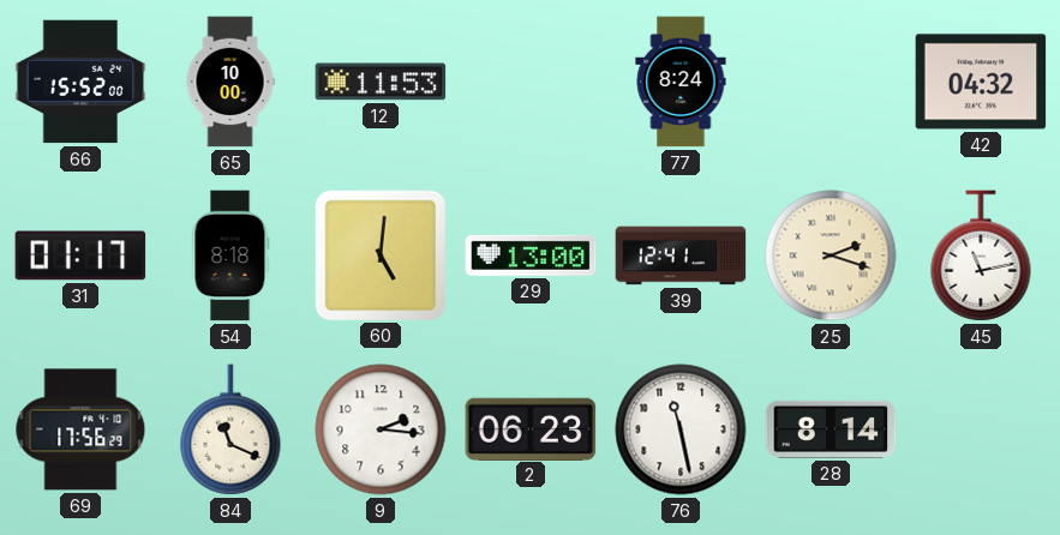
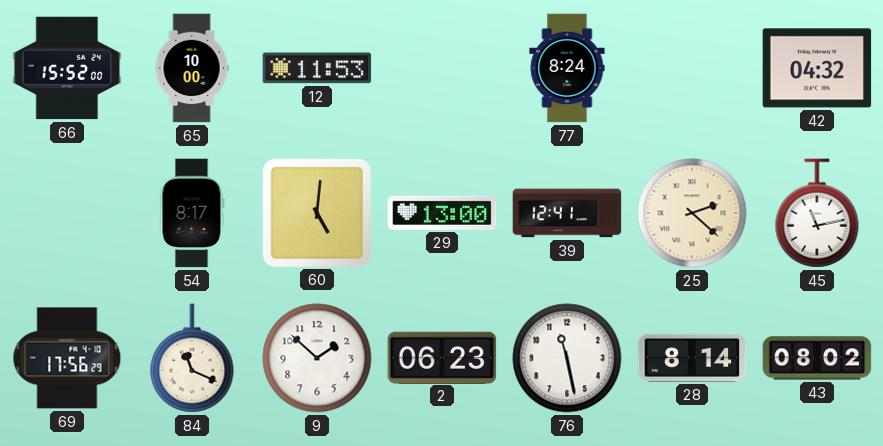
31: 01:17 -> none
54: 8:18 -> 8:17
25: 2:18 -> 2:22
9: 2:16 -> 1:52
43: none -> 08:02
